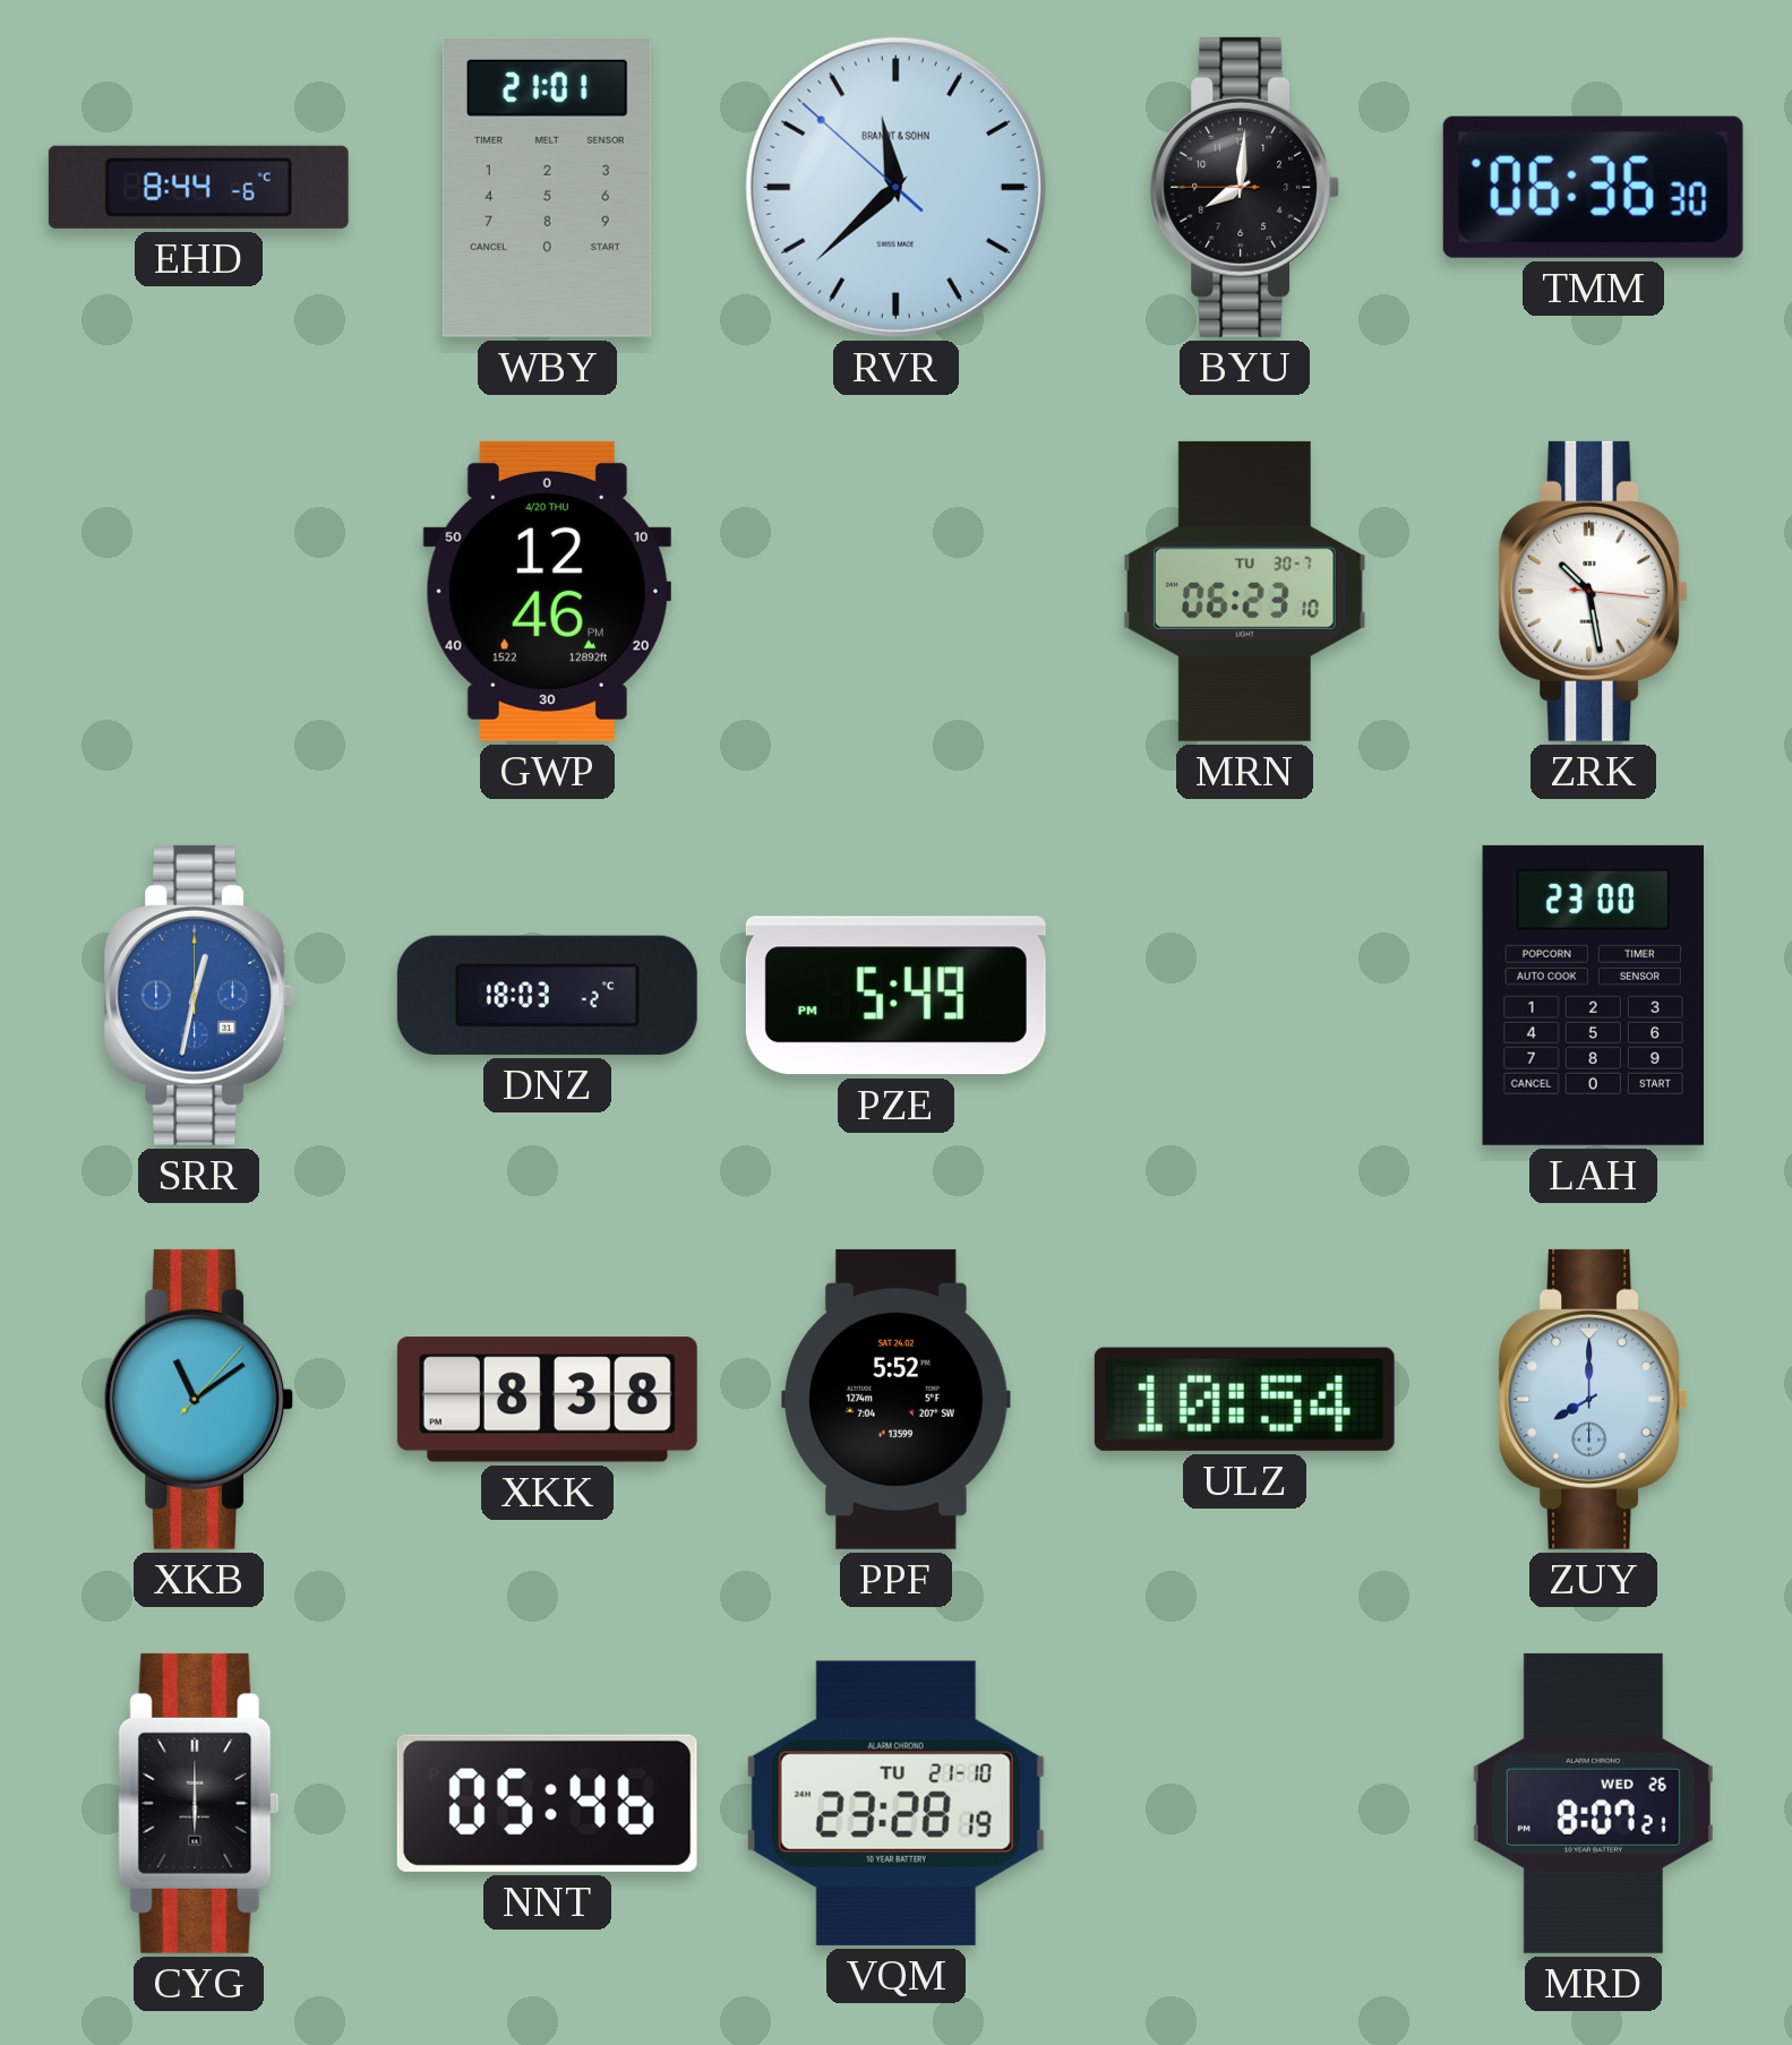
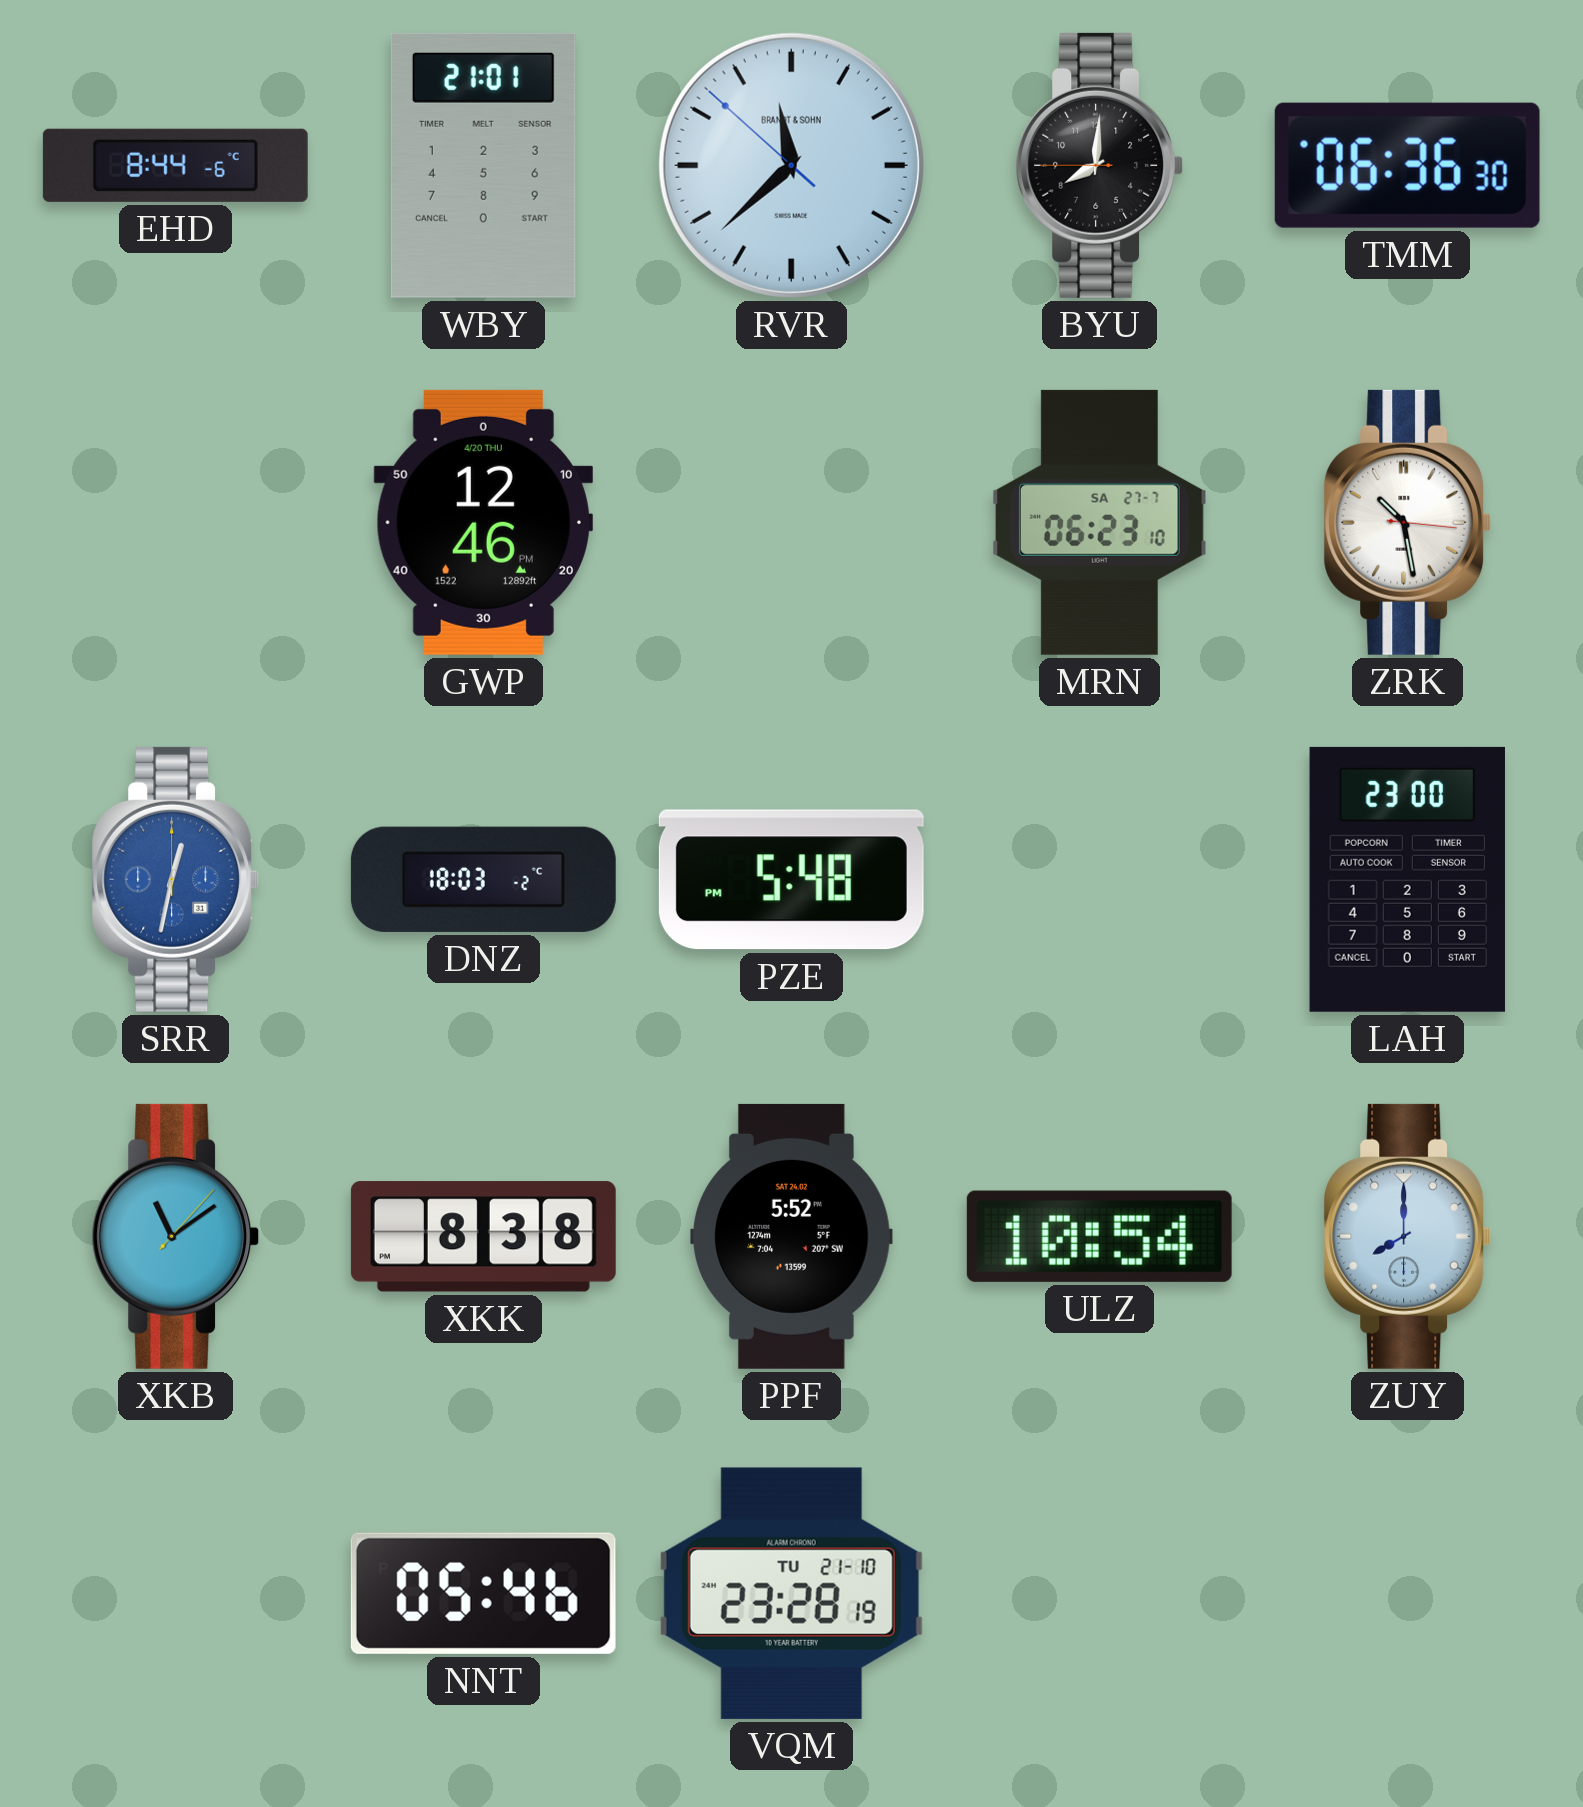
MRN date: TU 30-7 -> SA 27-7
PZE: 5:49 -> 5:48
CYG: 6:00 -> none
MRD: 8:07 -> none
